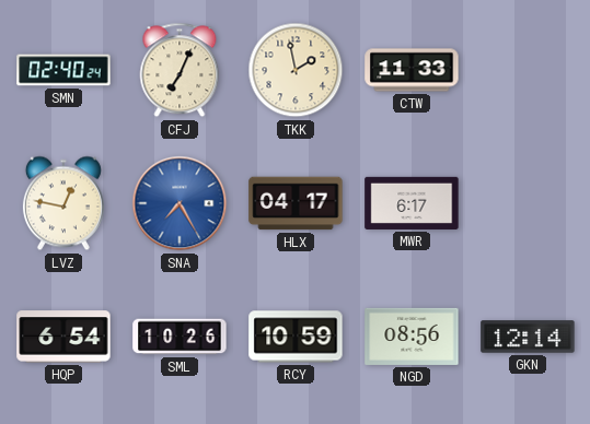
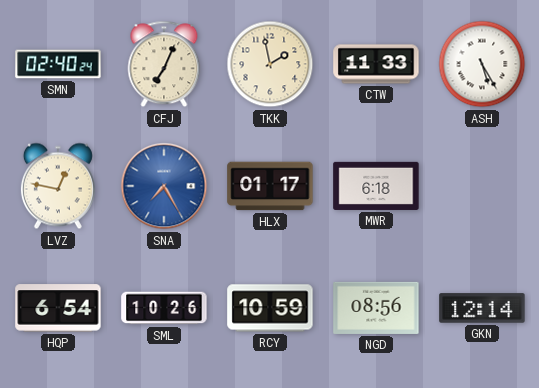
ASH: none -> 5:25
HLX: 04:17 -> 01:17
MWR: 6:17 -> 6:18
